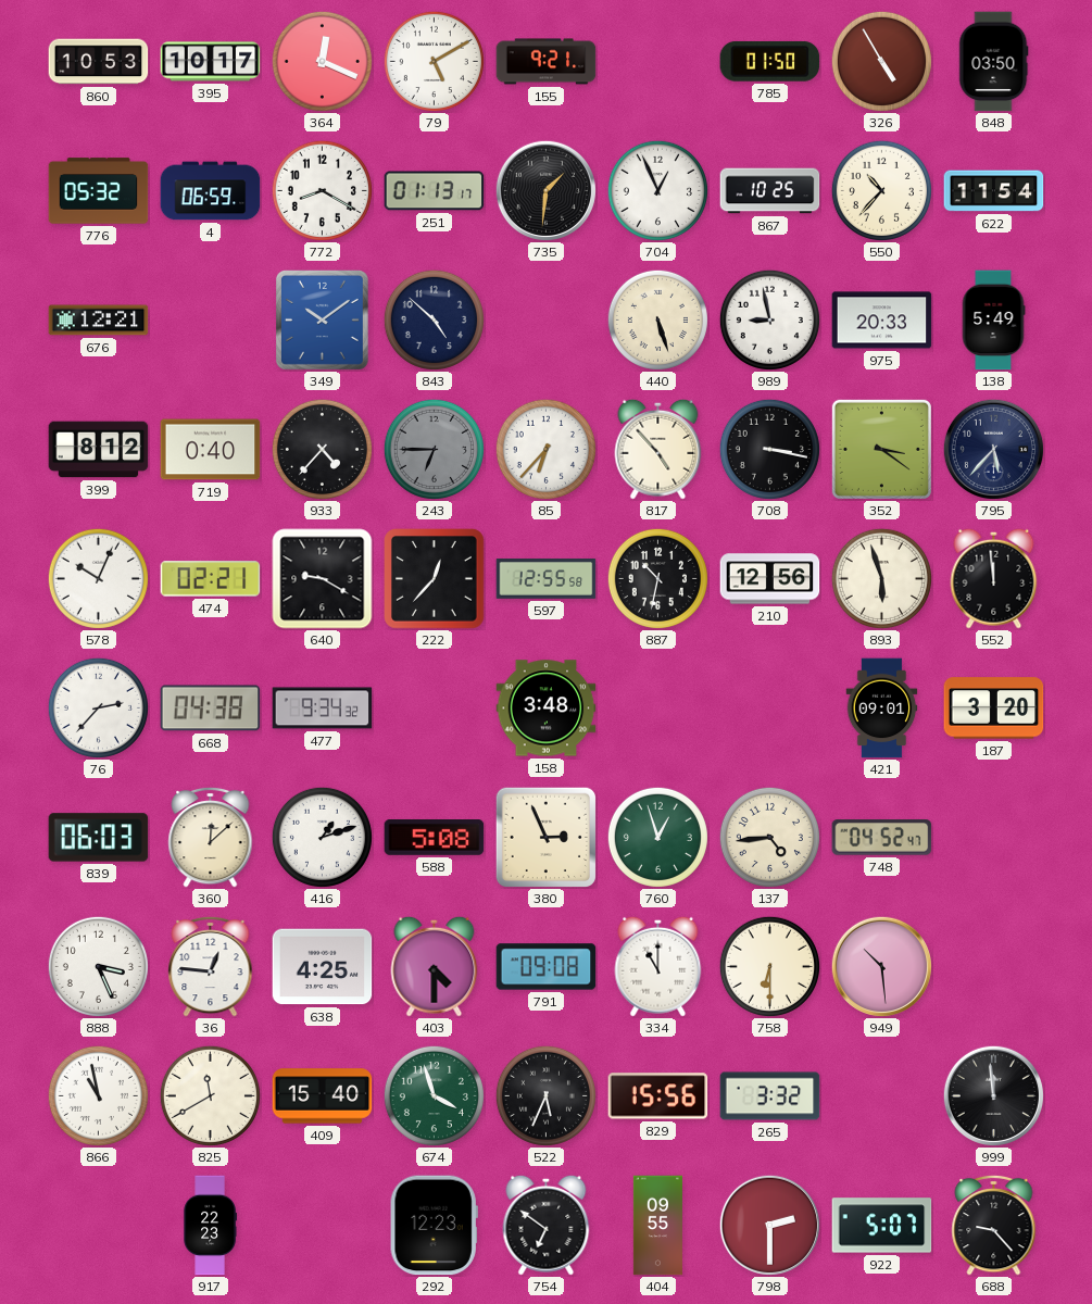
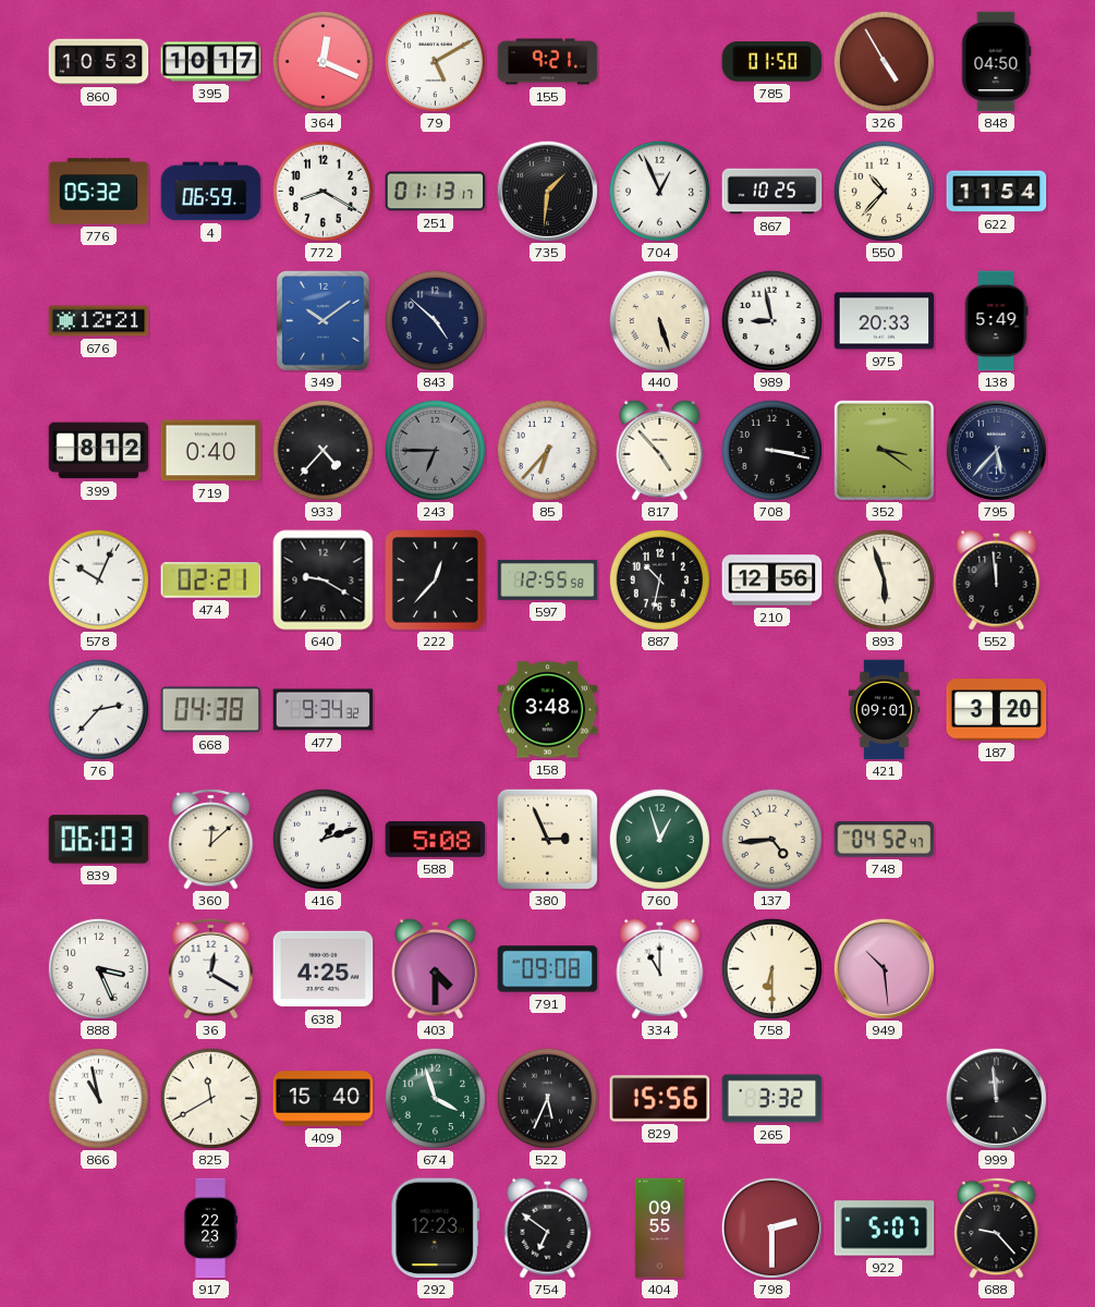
848: 03:50 -> 04:50
36: 12:46 -> 12:20
